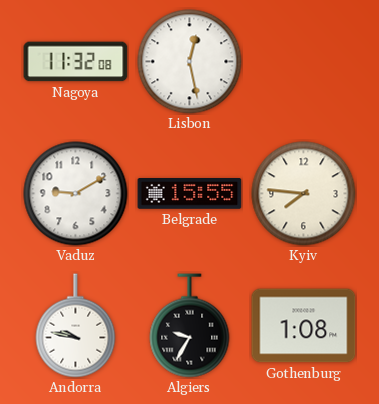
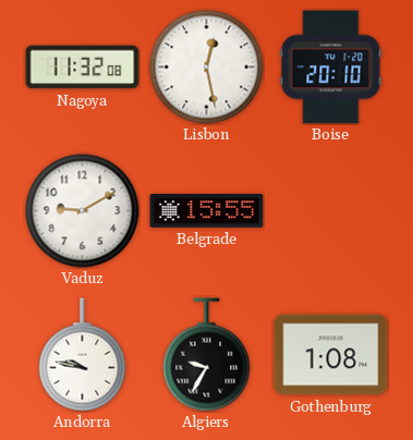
Boise: none -> 20:10
Kyiv: 7:46 -> none
